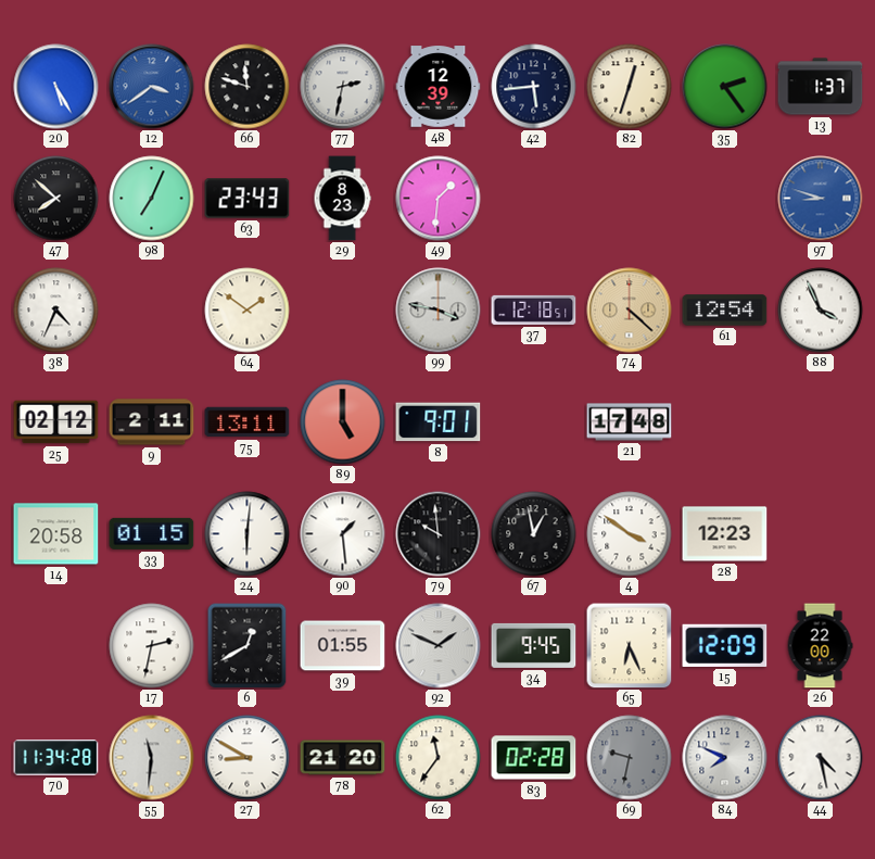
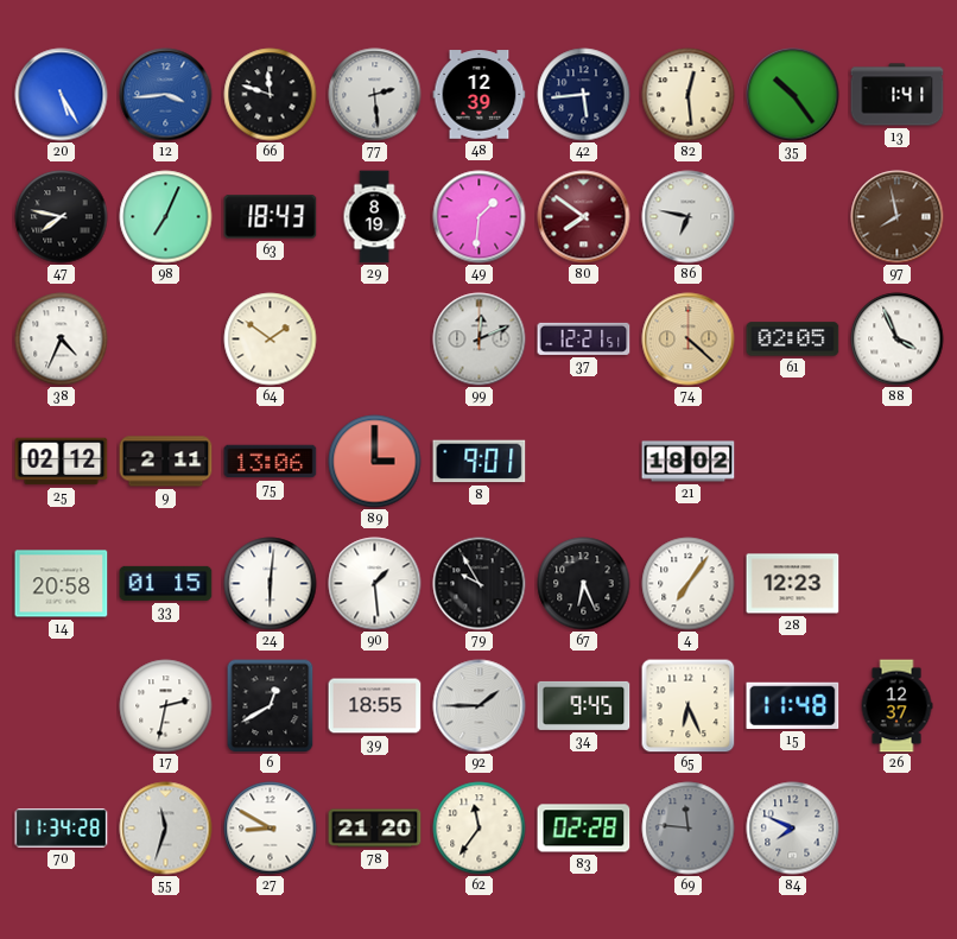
12: 3:39 -> 3:44
77: 2:32 -> 2:29
82: 12:33 -> 12:29
35: 2:24 -> 10:24
13: 1:37 -> 1:41
47: 7:52 -> 7:47
63: 23:43 -> 18:43
29: 8:23 -> 8:19
80: none -> 7:51
86: none -> 6:47
97: 8:48 -> 7:58
97 dial: blue -> brown
99: 3:47 -> 12:11
37: 12:18 -> 12:21
61: 12:54 -> 02:05
75: 13:11 -> 13:06
89: 5:00 -> 3:00
21: 17:48 -> 18:02
79: 9:59 -> 9:55
67: 12:58 -> 6:26
4: 3:51 -> 7:06
39: 01:55 -> 18:55
92: 1:49 -> 1:45
15: 12:09 -> 11:48
26: 22:00 -> 12:37
55: 11:31 -> 11:33
69: 9:32 -> 11:46
44: 4:28 -> none
